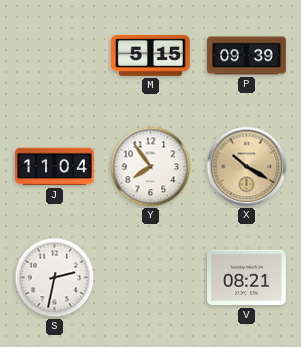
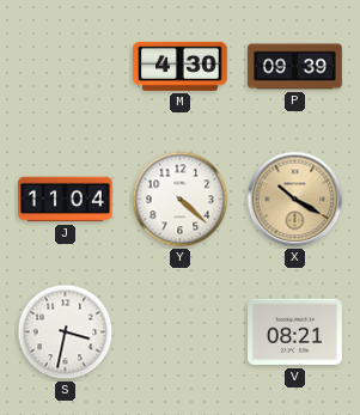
M: 5:15 -> 4:30
Y: 7:54 -> 4:22
S: 2:32 -> 3:32
